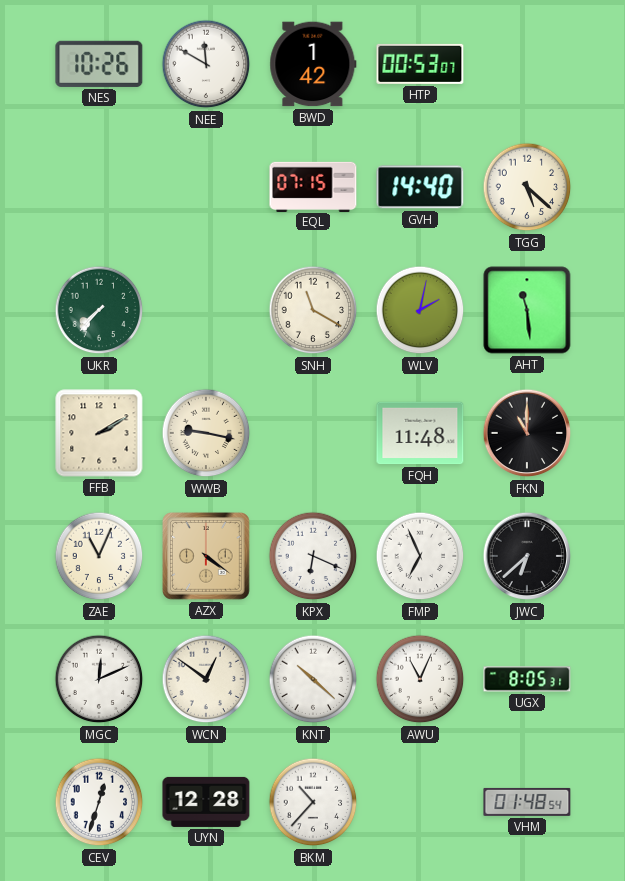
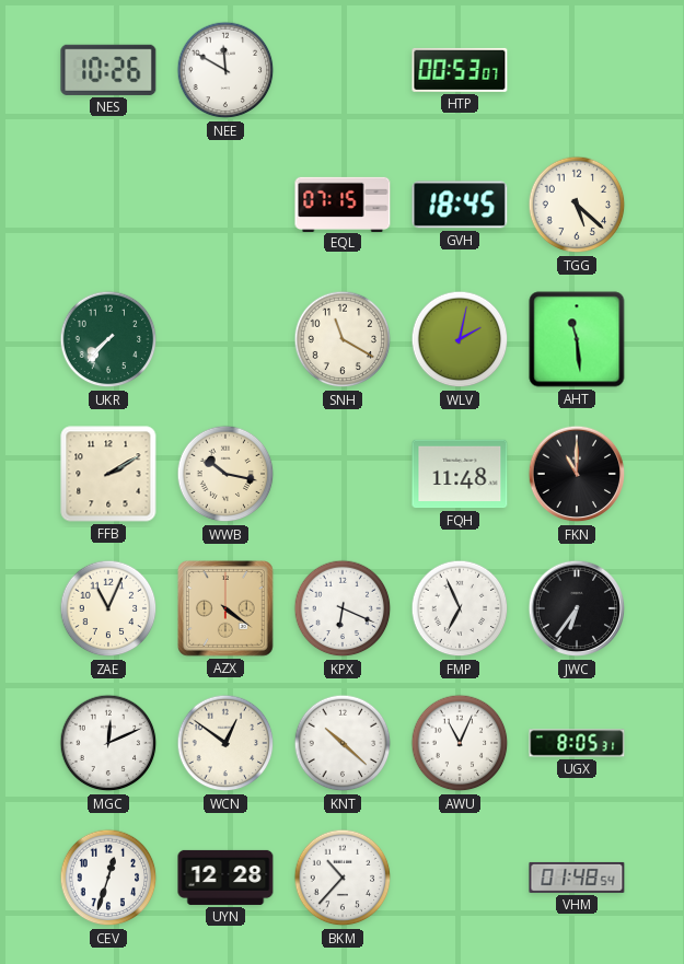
BWD: 1:42 -> none
GVH: 14:40 -> 18:45
WWB: 9:17 -> 10:17
JWC: 6:38 -> 6:36
